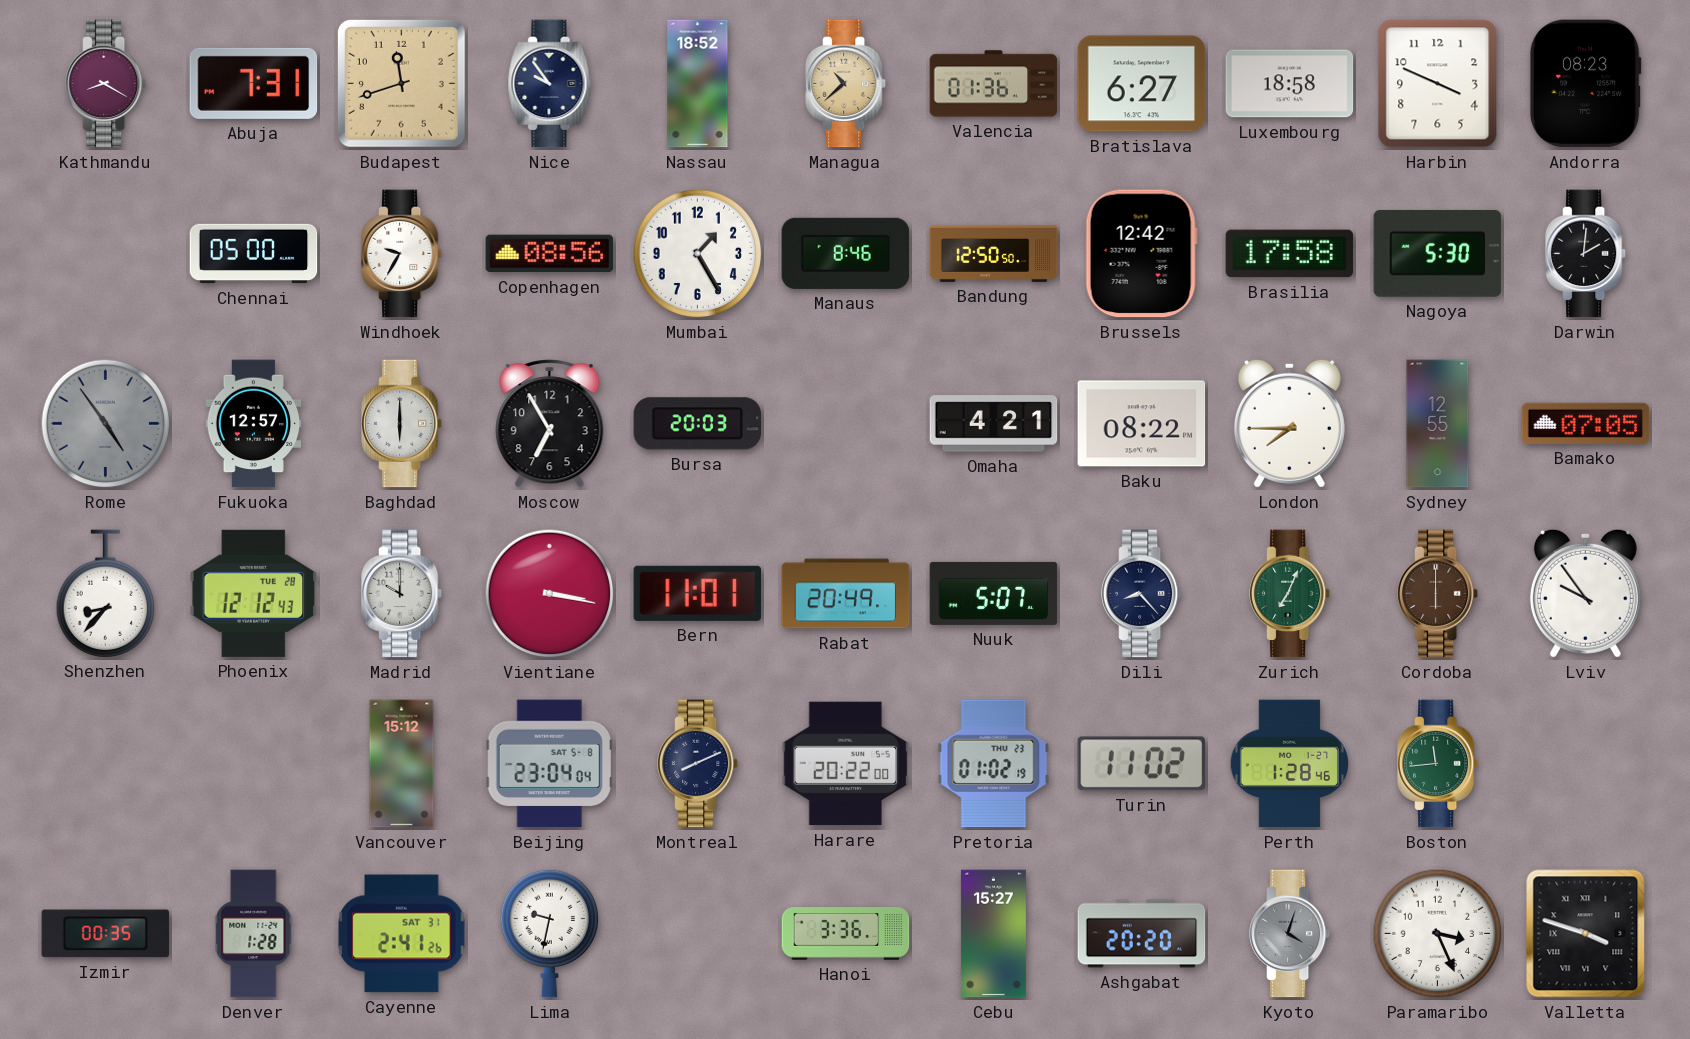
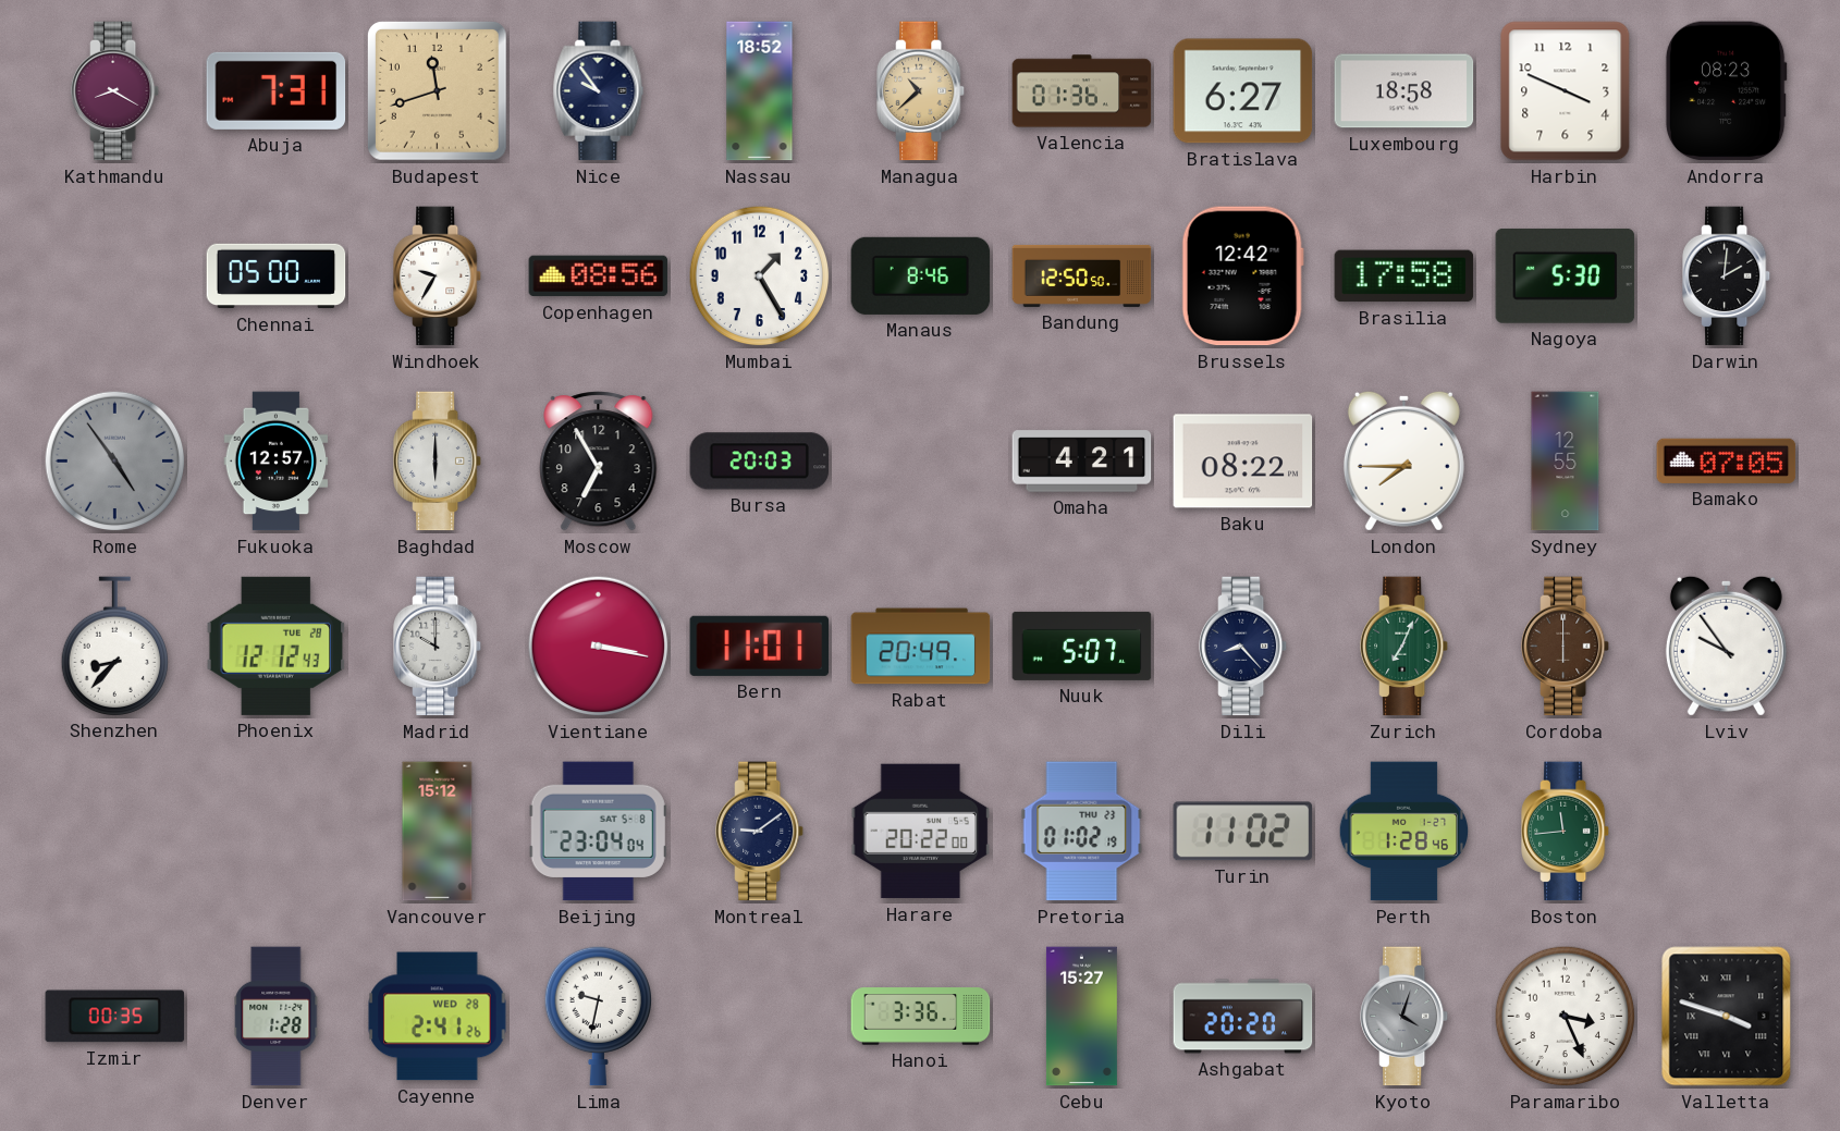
Montreal: 8:11 -> 9:09
Cayenne date: SAT 31 -> WED 28
